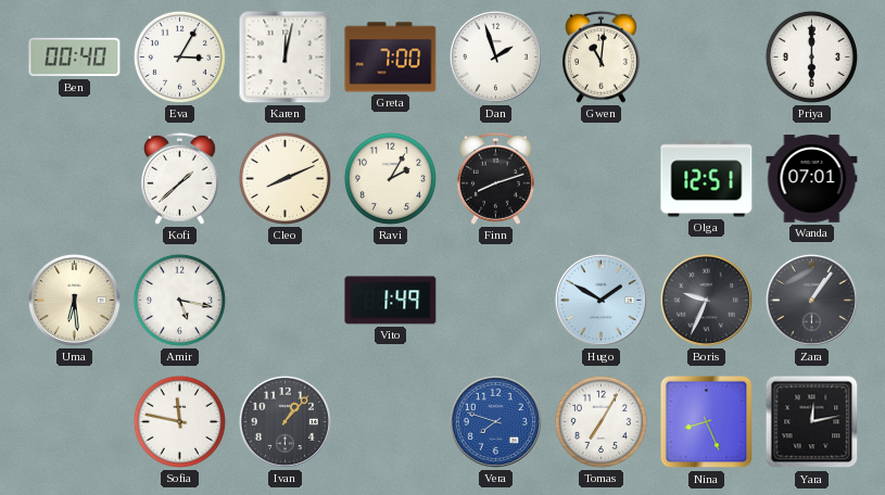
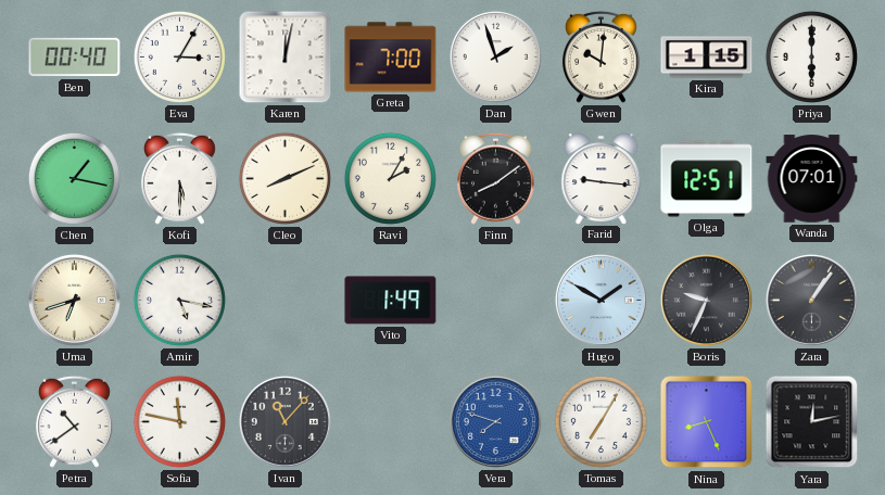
Gwen: 11:01 -> 10:01
Kira: none -> 1:15
Chen: none -> 1:17
Kofi: 1:38 -> 5:30
Finn: 8:12 -> 8:09
Farid: none -> 9:16
Uma: 6:29 -> 6:42
Petra: none -> 10:39
Ivan: 1:07 -> 11:07
